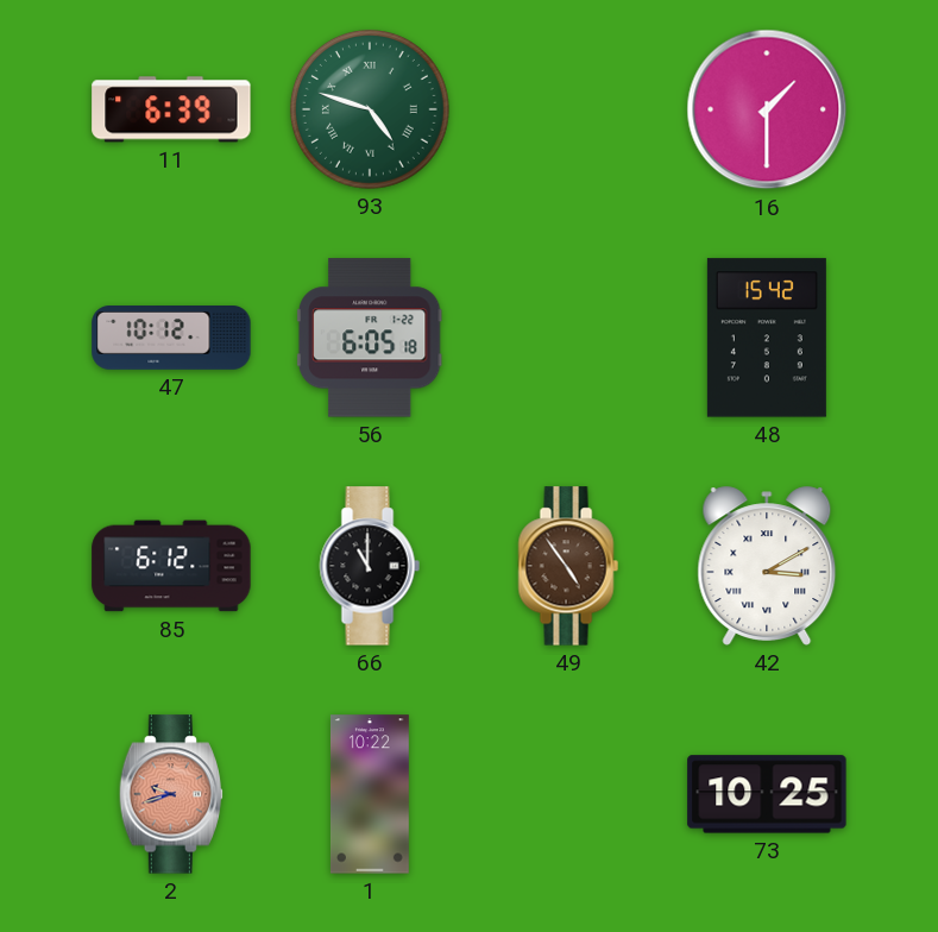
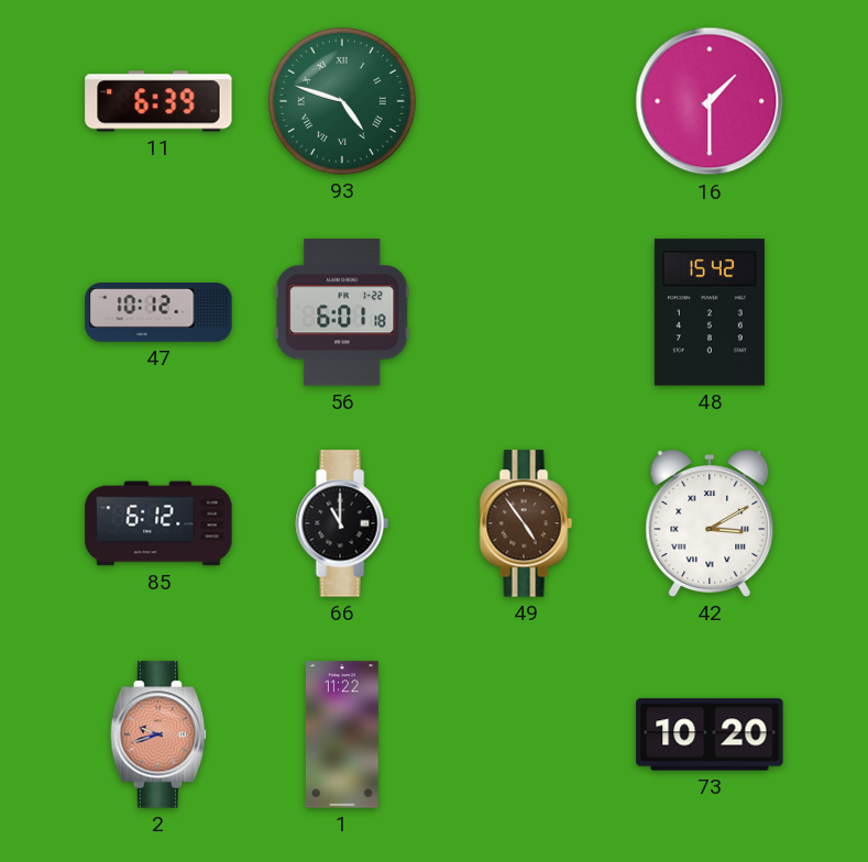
56: 6:05 -> 6:01
1: 10:22 -> 11:22
73: 10:25 -> 10:20
